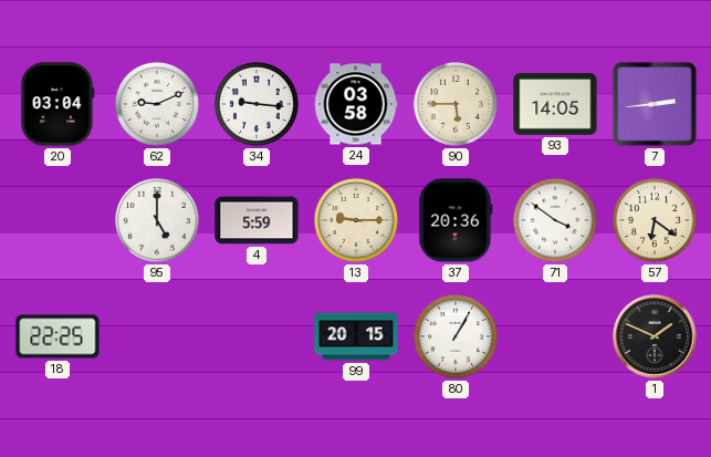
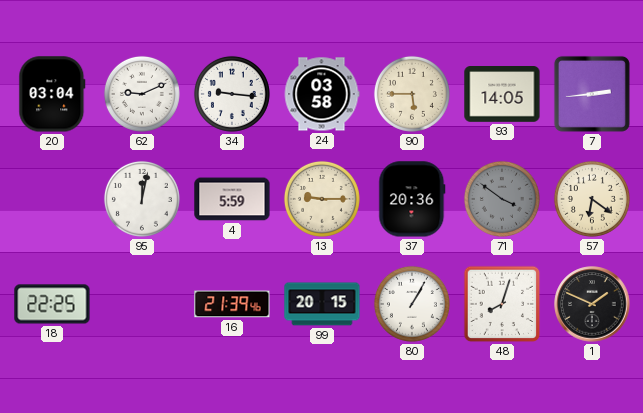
95: 5:00 -> 12:02
71 dial: white -> grey
16: none -> 21:39
48: none -> 8:03
